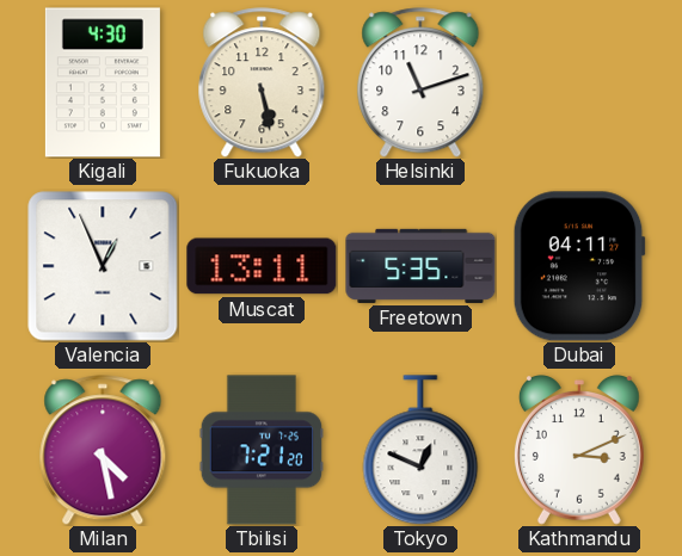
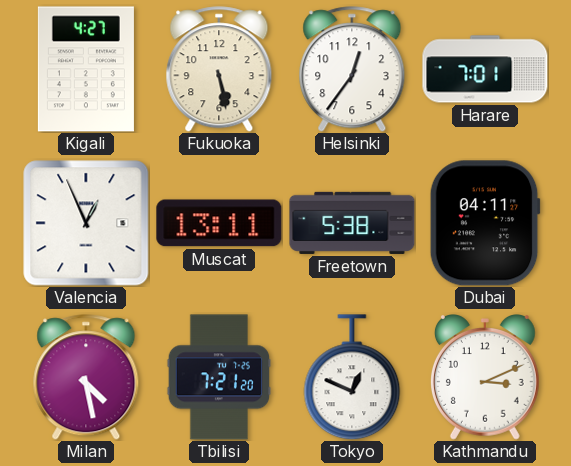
Kigali: 4:30 -> 4:27
Helsinki: 11:12 -> 12:36
Harare: none -> 7:01
Freetown: 5:35 -> 5:38
